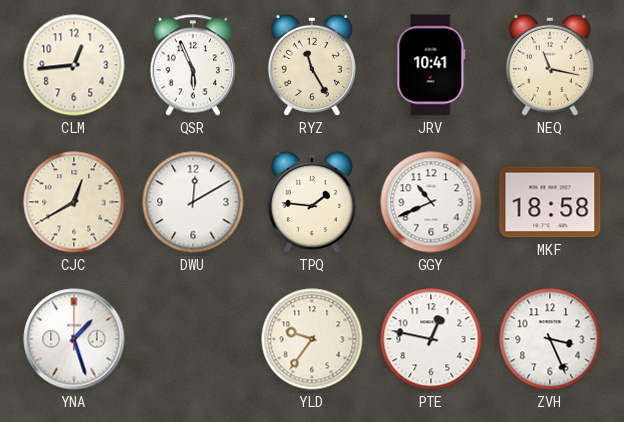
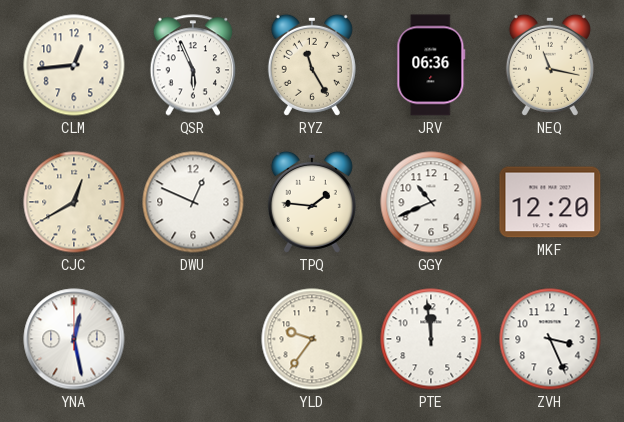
JRV: 10:41 -> 06:36
DWU: 12:10 -> 12:49
MKF: 18:58 -> 12:20
YNA: 1:27 -> 12:28
PTE: 12:47 -> 11:59
